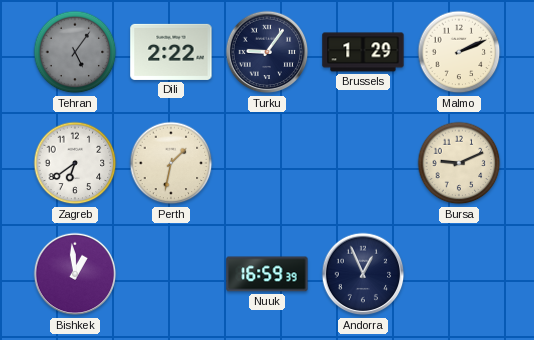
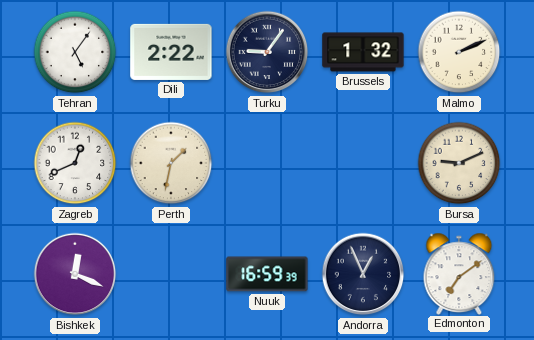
Tehran dial: grey -> white
Brussels: 1:29 -> 1:32
Zagreb: 6:39 -> 12:41
Bishkek: 12:59 -> 12:19
Edmonton: none -> 7:09
